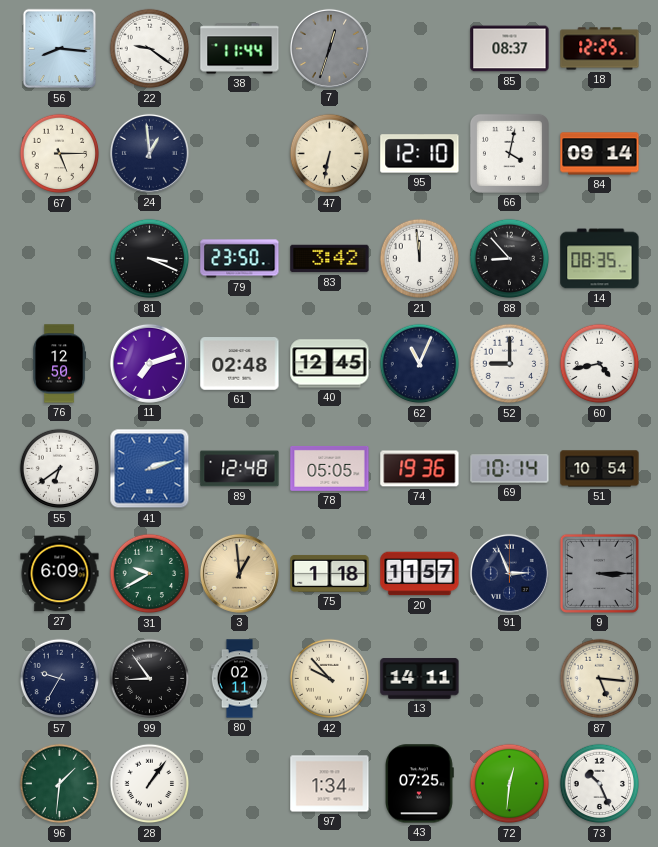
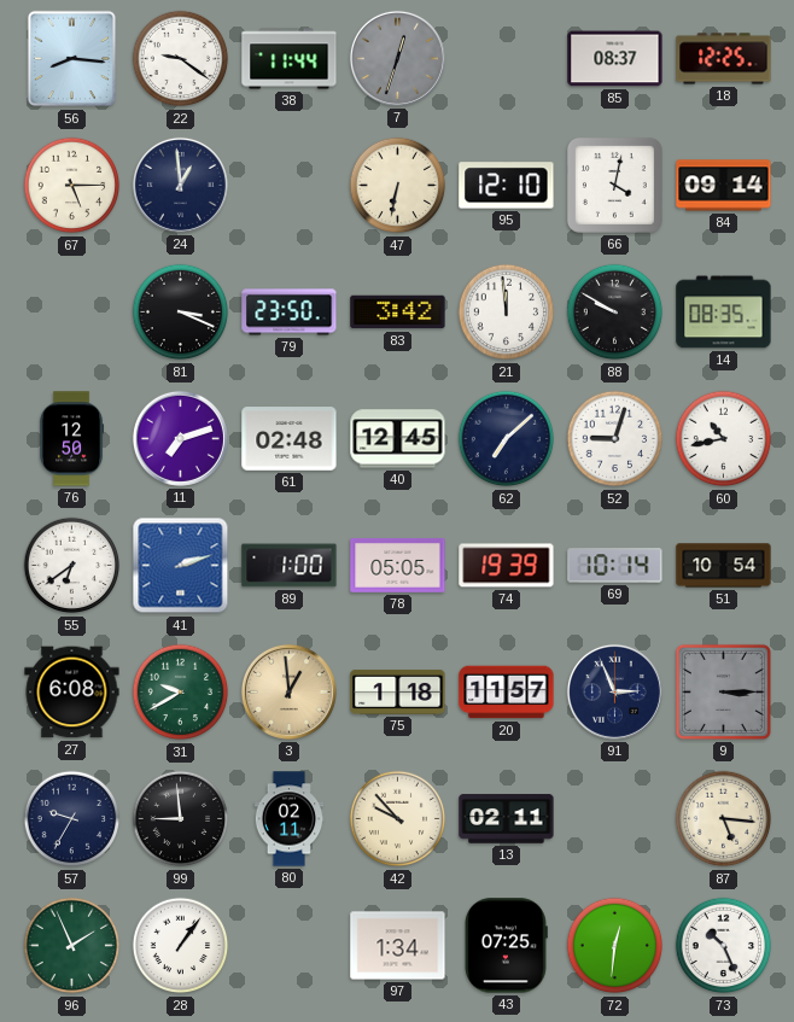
88: 8:53 -> 9:50
62: 11:04 -> 7:08
52: 9:00 -> 9:03
60: 4:43 -> 10:43
89: 12:48 -> 1:00
74: 19:36 -> 19:39
27: 6:09 -> 6:08
99: 8:54 -> 8:59
13: 14:11 -> 02:11
96: 1:31 -> 1:56
